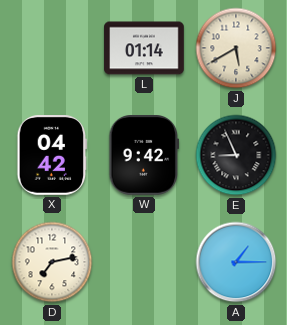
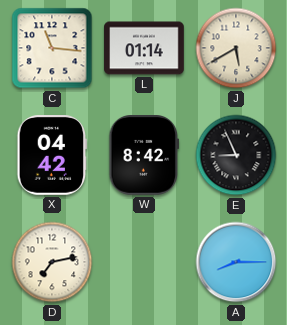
C: none -> 11:16
W: 9:42 -> 8:42
A: 1:15 -> 8:15
